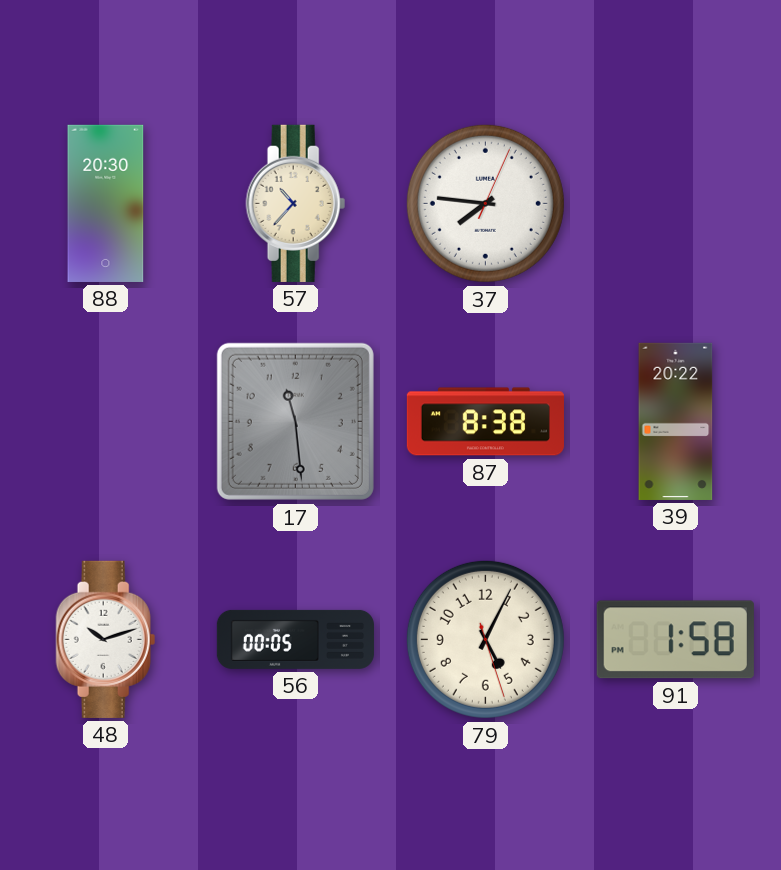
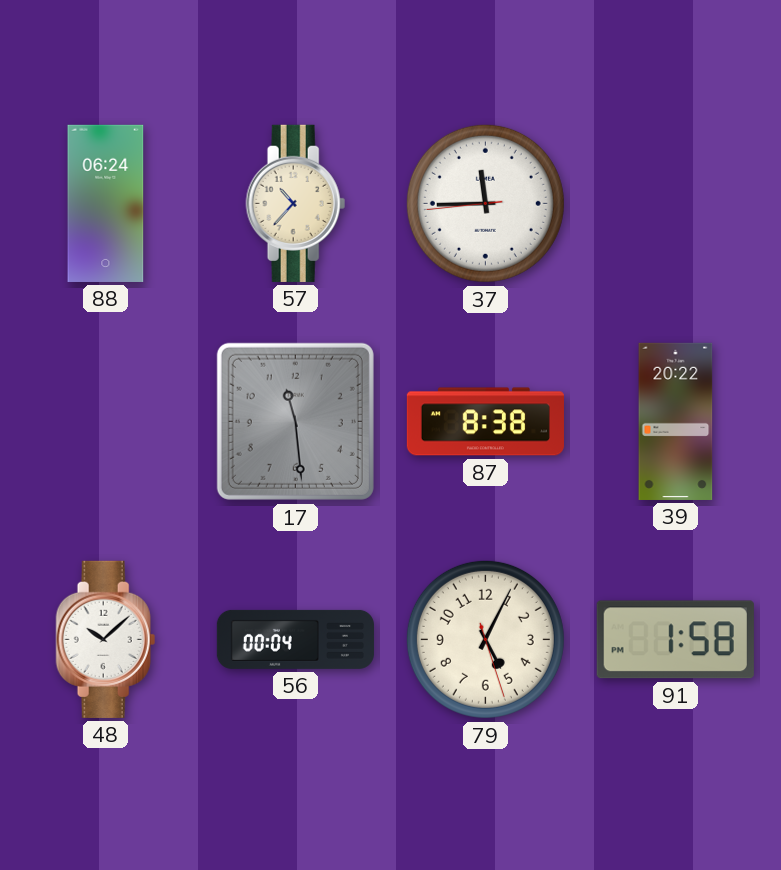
88: 20:30 -> 06:24
37: 7:46 -> 11:44
48: 10:12 -> 10:08
56: 00:05 -> 00:04
